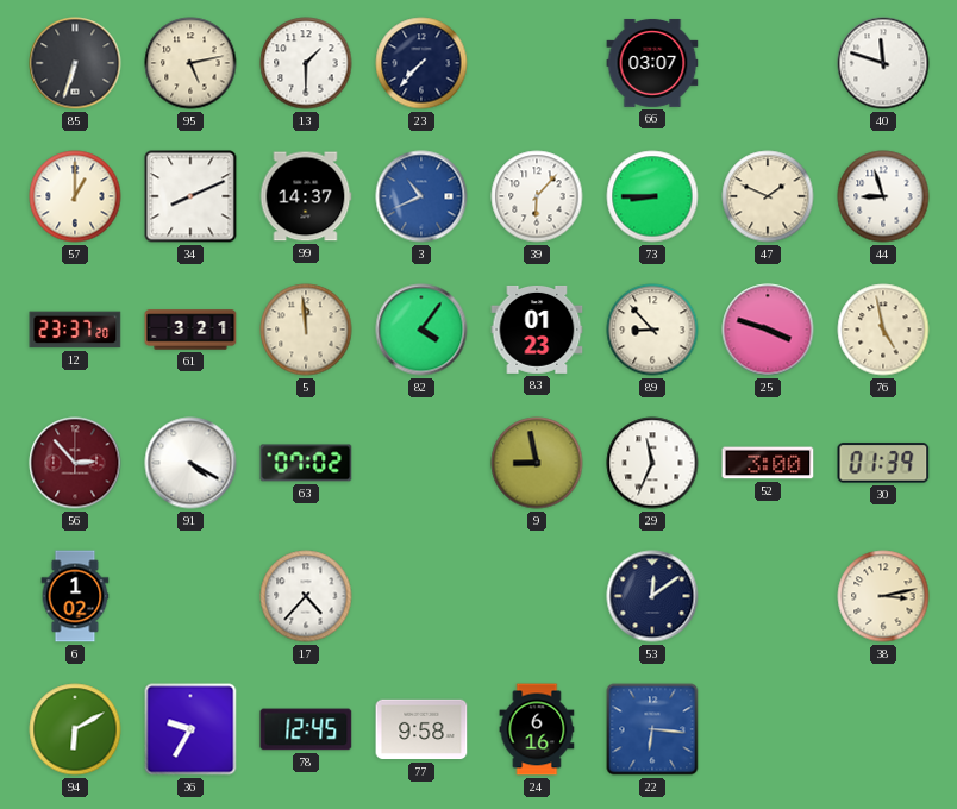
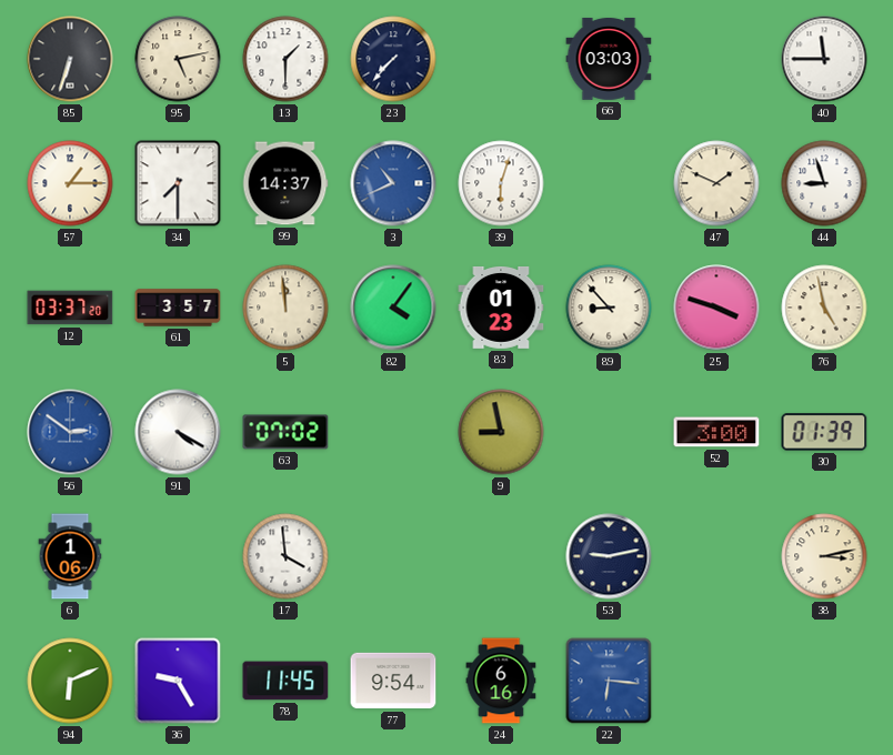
66: 03:07 -> 03:03
40: 11:48 -> 11:45
57: 1:00 -> 1:15
34: 8:11 -> 7:30
39: 6:07 -> 6:03
73: 8:45 -> none
12: 23:37 -> 03:37
61: 3:21 -> 3:57
56: 2:53 -> 2:51
56 dial: burgundy -> blue
29: 11:34 -> none
6: 1:02 -> 1:06
17: 4:37 -> 3:59
53: 12:09 -> 9:13
94: 6:10 -> 6:11
36: 9:35 -> 9:25
78: 12:45 -> 11:45
77: 9:58 -> 9:54
